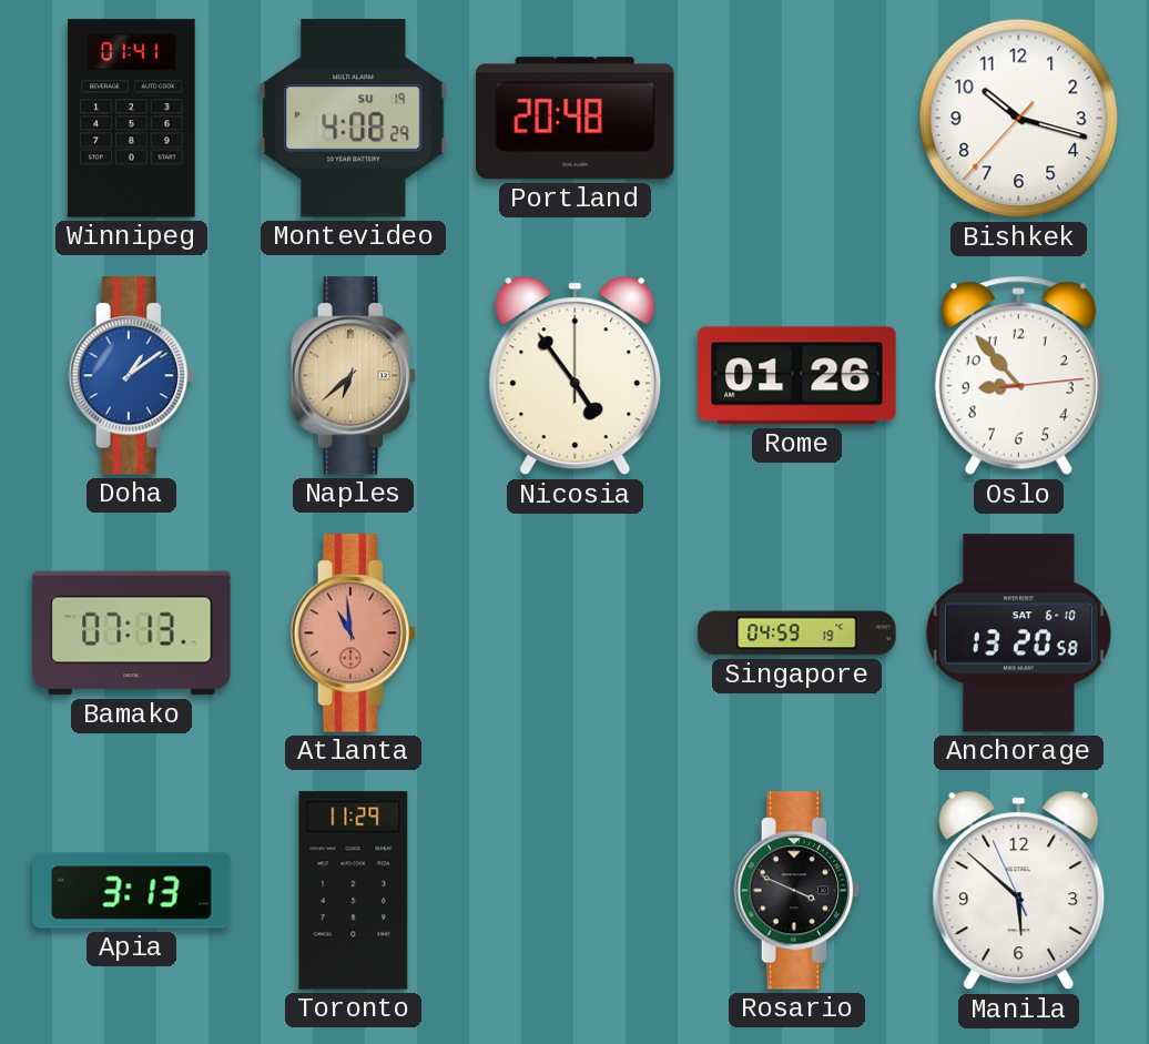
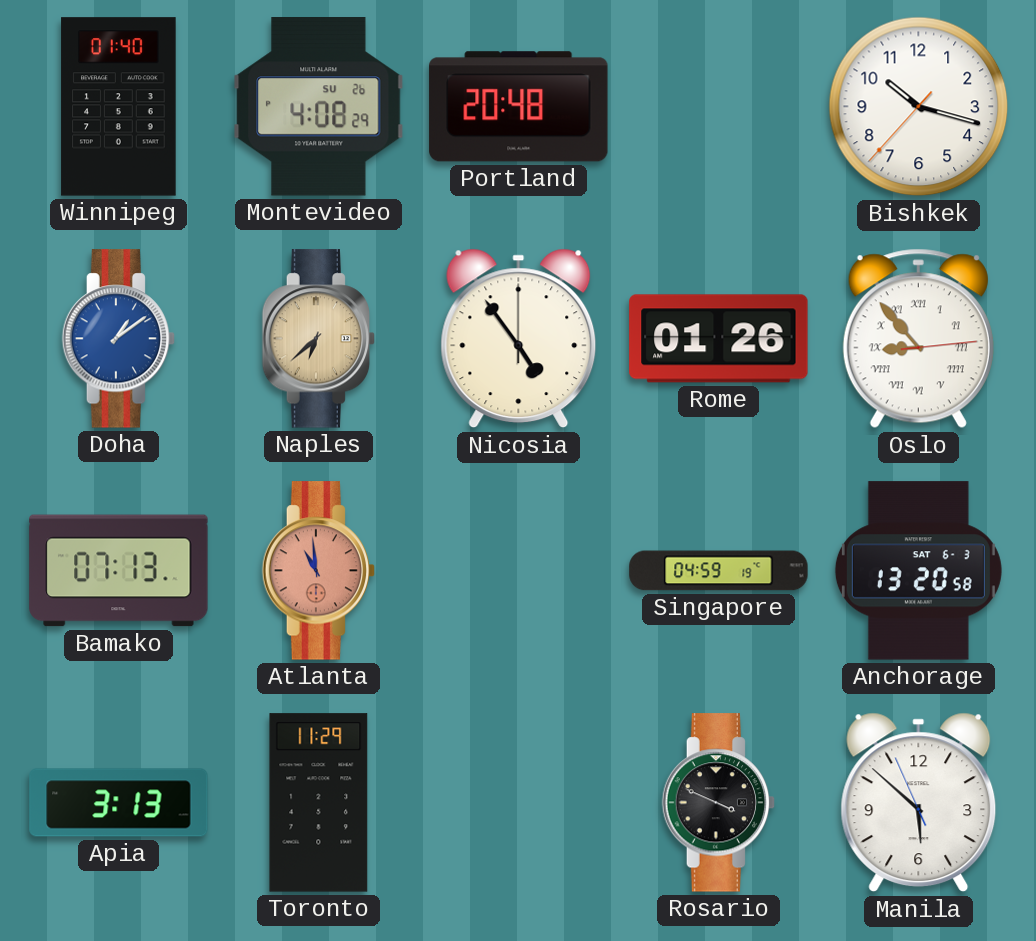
Winnipeg: 01:41 -> 01:40
Montevideo date: SU 19 -> SU 26
Oslo numerals: Arabic -> Roman
Anchorage date: SAT 6-10 -> SAT 6-3
